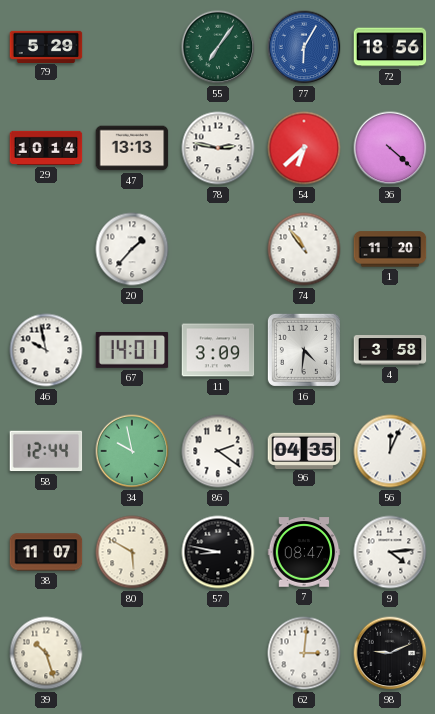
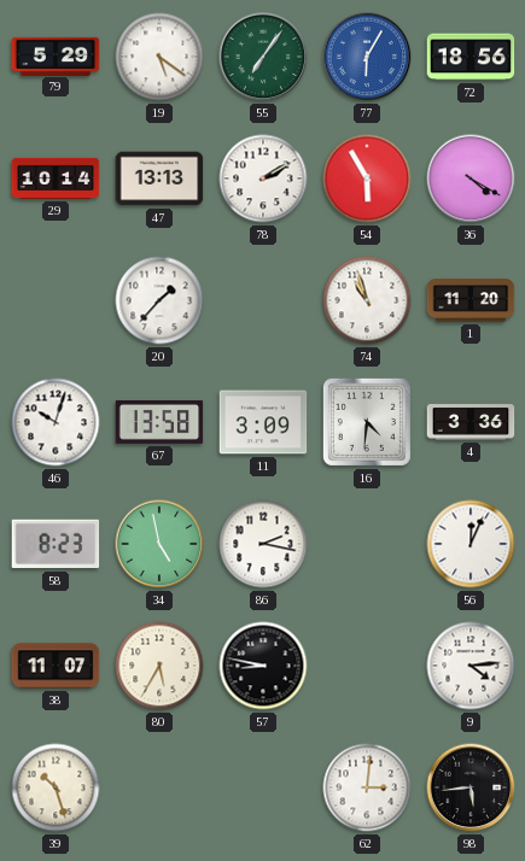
19: none -> 5:21
78: 2:47 -> 2:10
54: 6:38 -> 5:55
36: 4:22 -> 4:20
74: 10:54 -> 10:57
46: 9:58 -> 10:03
67: 14:01 -> 13:58
4: 3:58 -> 3:36
58: 12:44 -> 8:23
34: 9:58 -> 4:58
86: 2:21 -> 2:17
96: 04:35 -> none
80: 5:50 -> 5:35
7: 08:47 -> none
98: 9:11 -> 5:44
